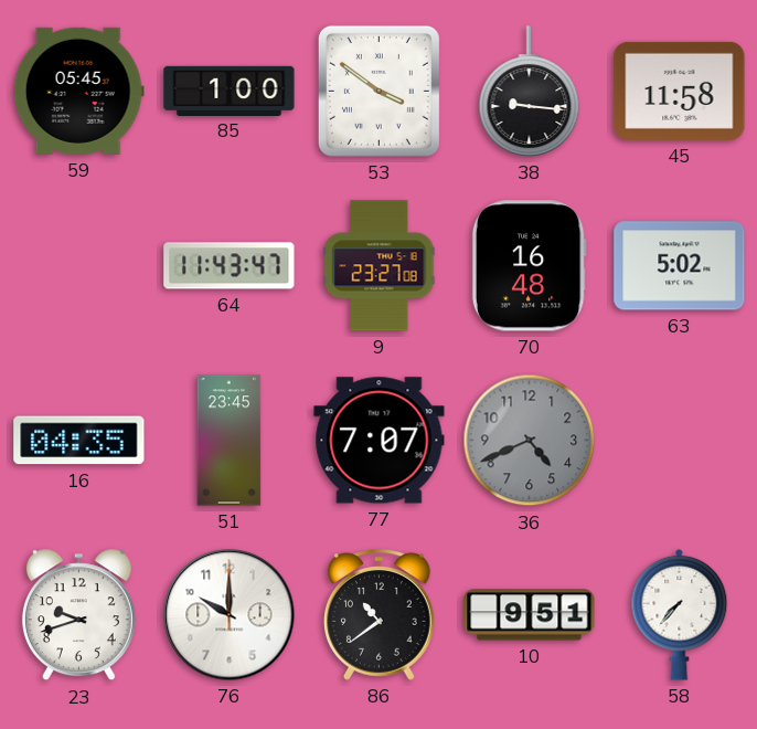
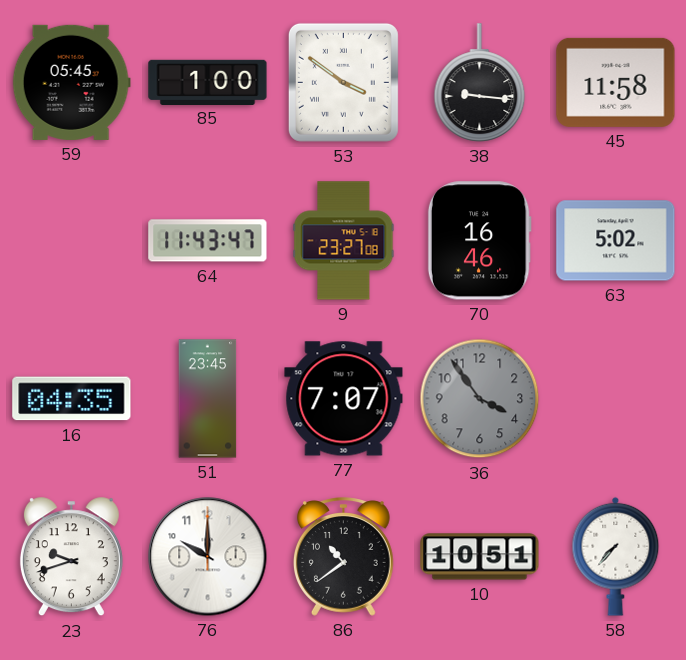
70: 16:48 -> 16:46
36: 4:41 -> 3:54
10: 9:51 -> 10:51
